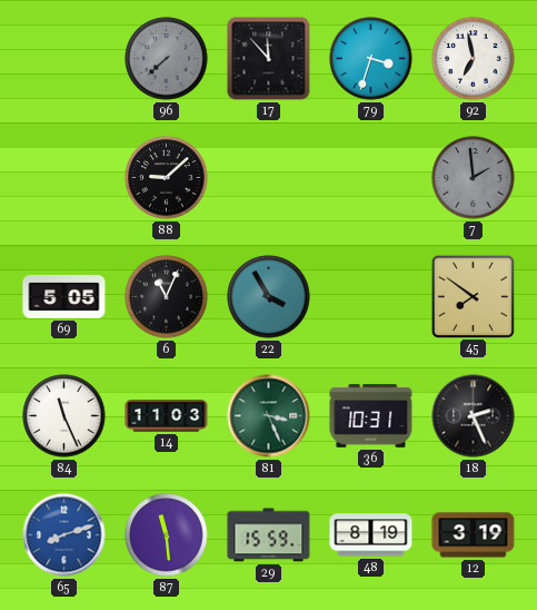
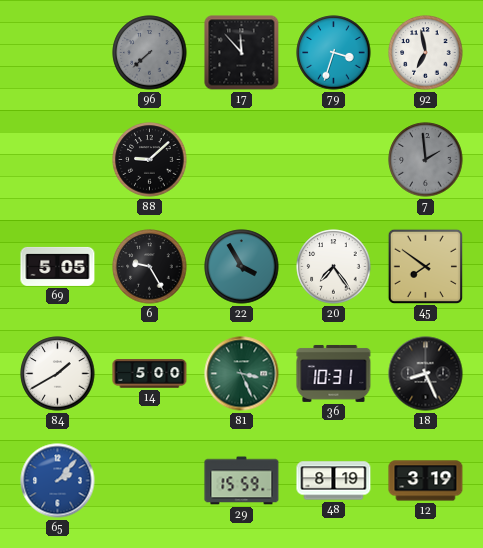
6: 11:04 -> 9:25
20: none -> 7:24
84: 11:26 -> 1:40
14: 11:03 -> 5:00
18: 2:26 -> 8:26
65: 8:12 -> 2:07
87: 11:29 -> none
